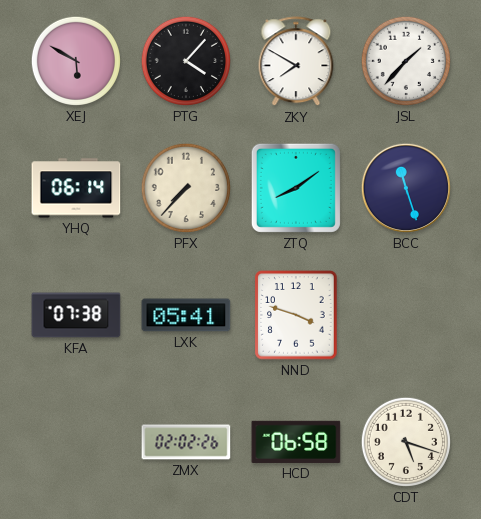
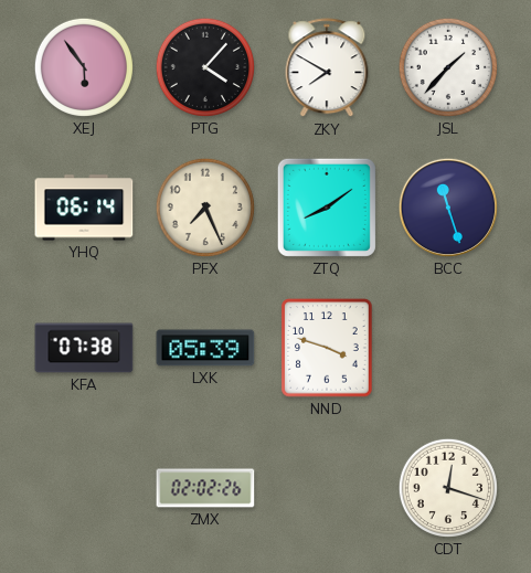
XEJ: 5:50 -> 5:54
PFX: 7:37 -> 7:26
LXK: 05:41 -> 05:39
HCD: 06:58 -> none
CDT: 5:18 -> 12:18
